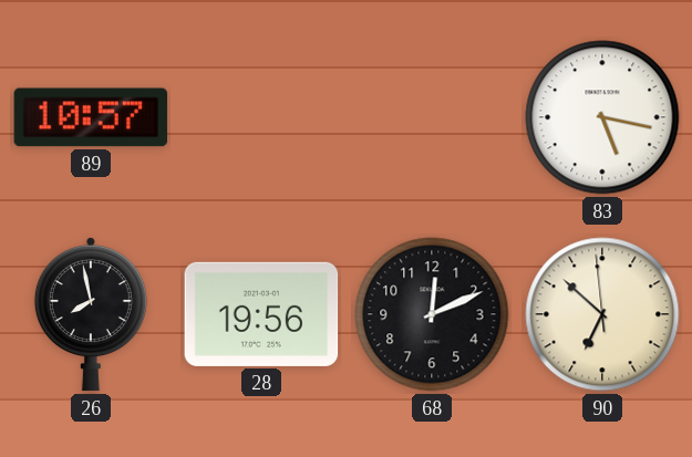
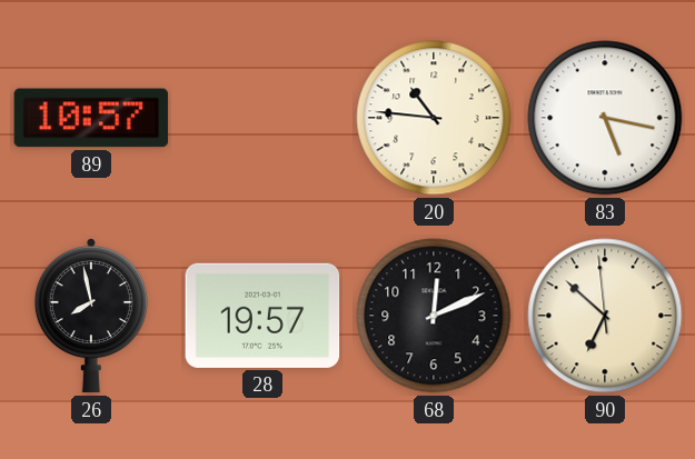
20: none -> 10:46
28: 19:56 -> 19:57
